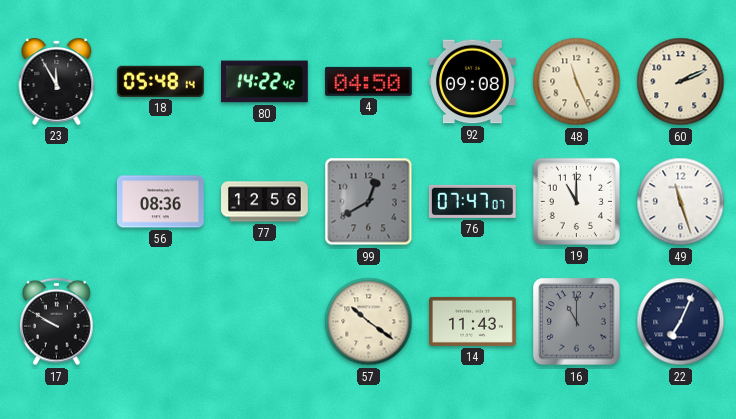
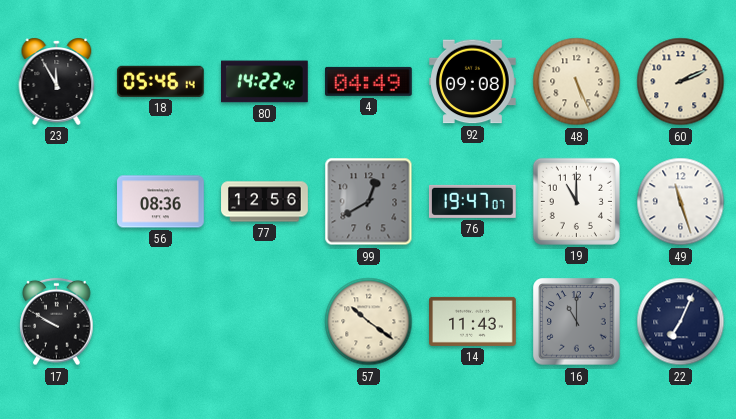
18: 05:48 -> 05:46
4: 04:50 -> 04:49
48: 11:26 -> 5:26
76: 07:47 -> 19:47
